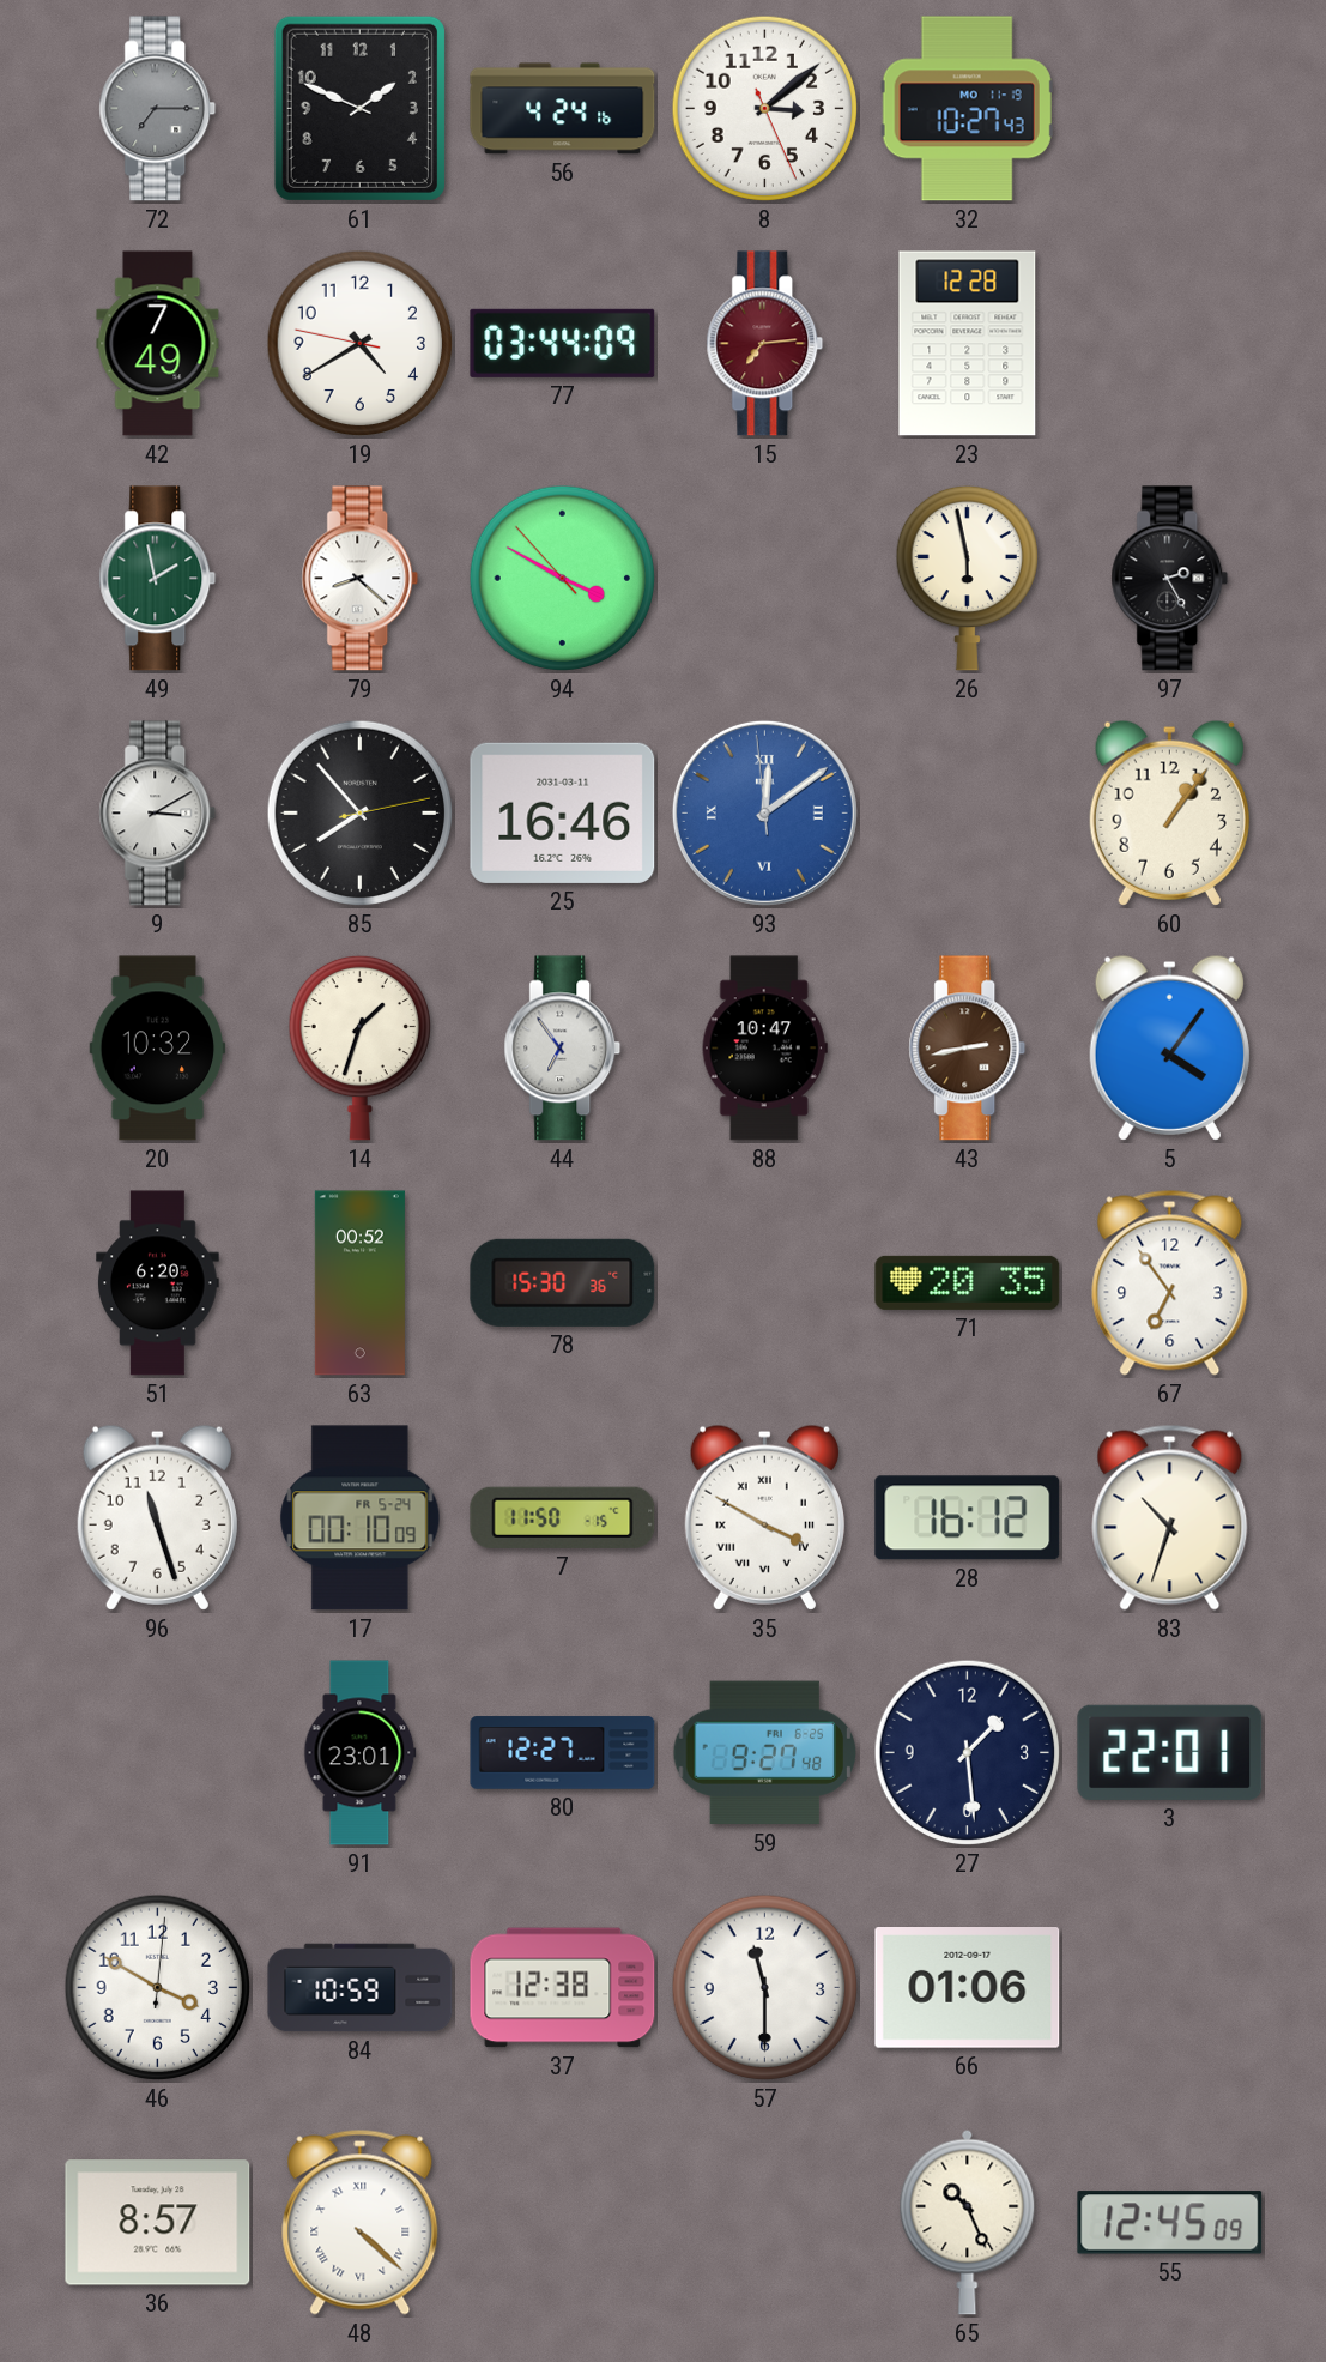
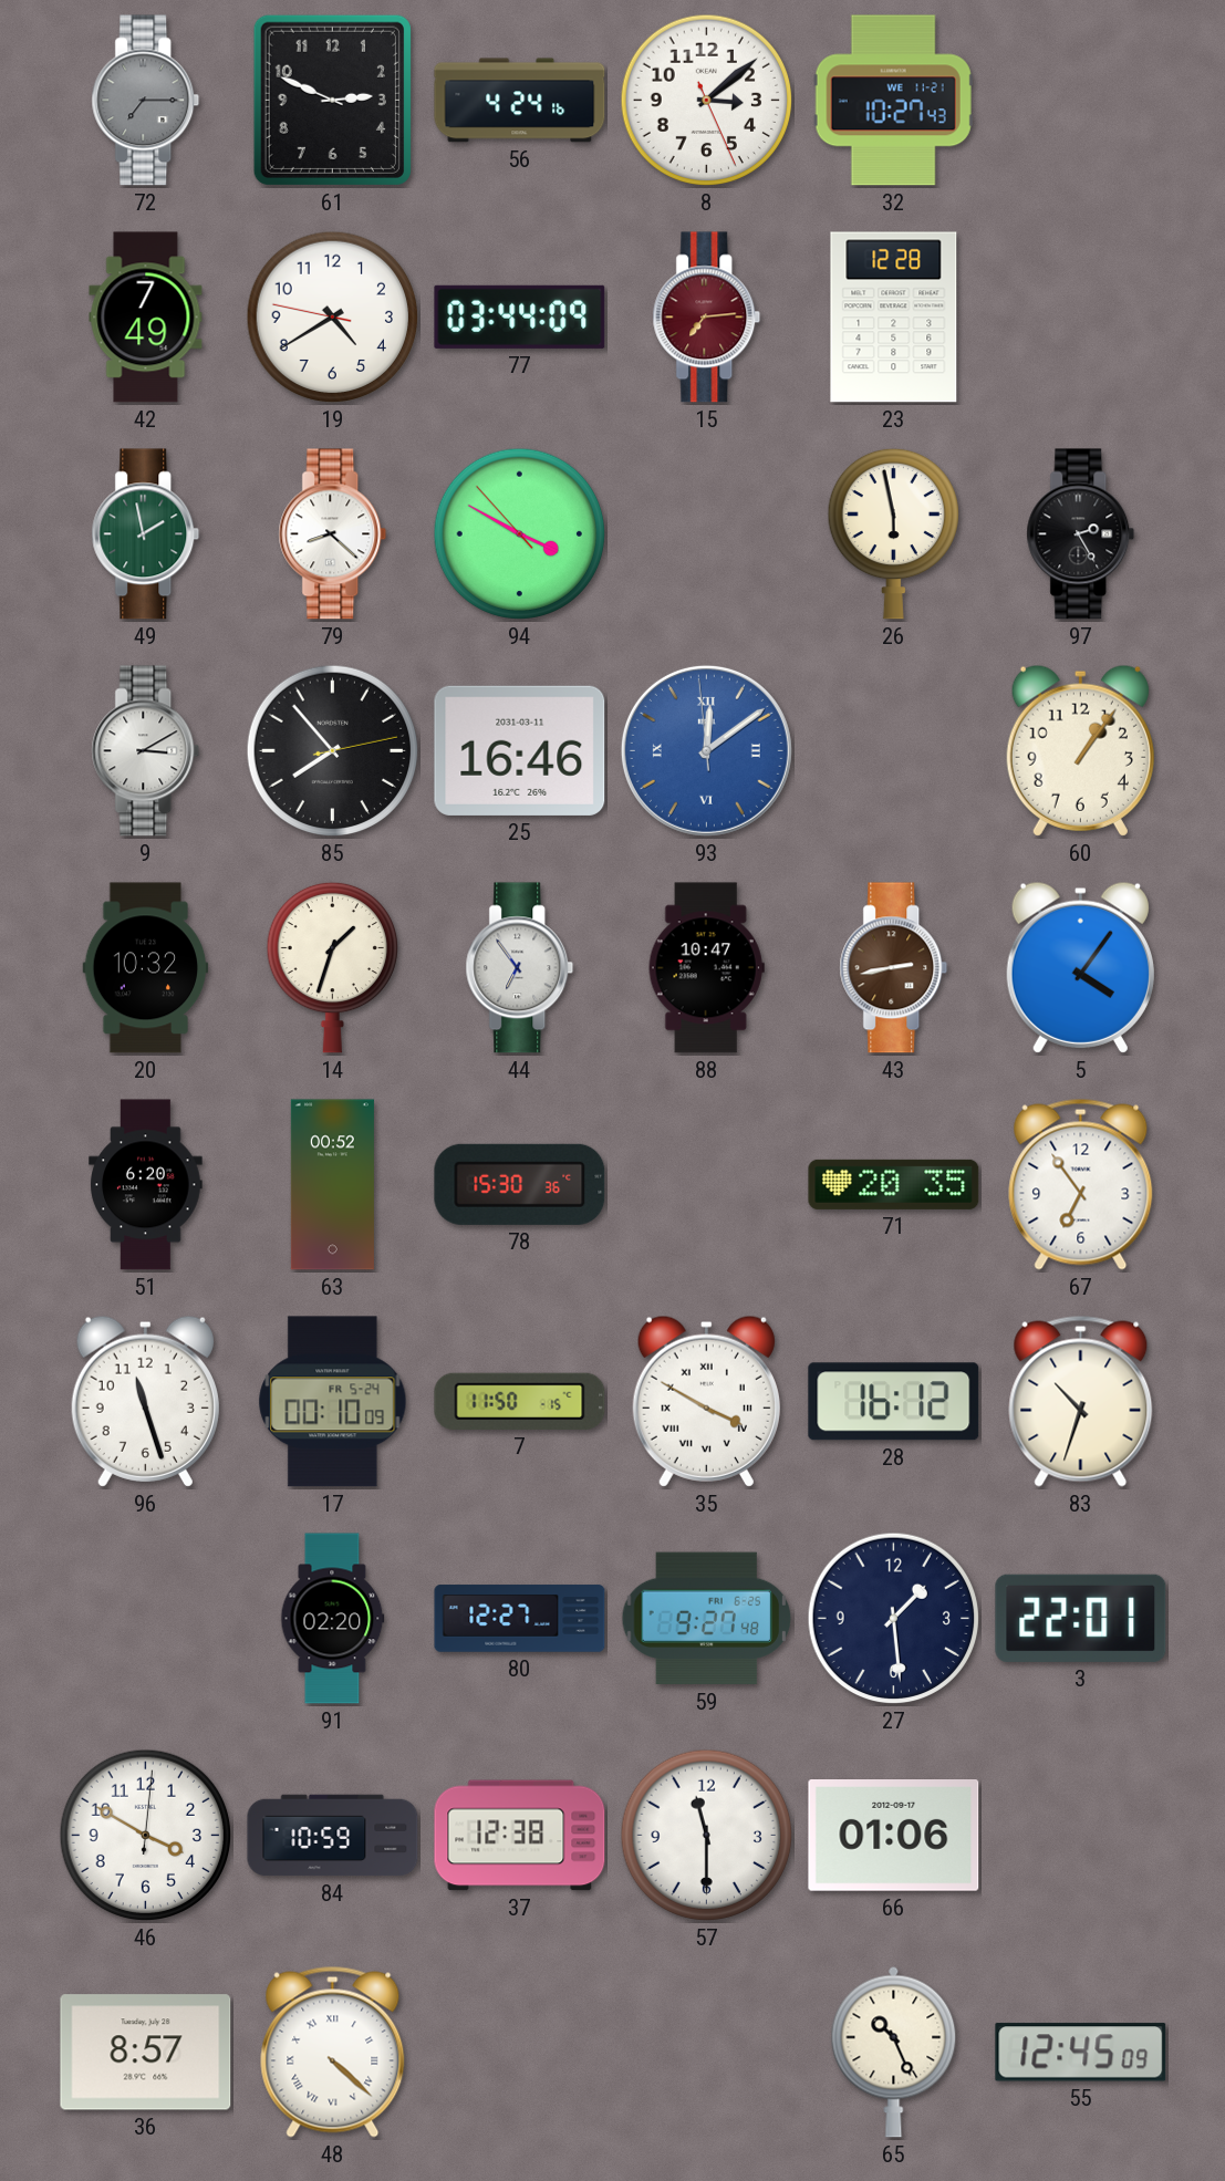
61: 1:49 -> 2:49
32 date: MO 11-19 -> WE 11-21
91: 23:01 -> 02:20
